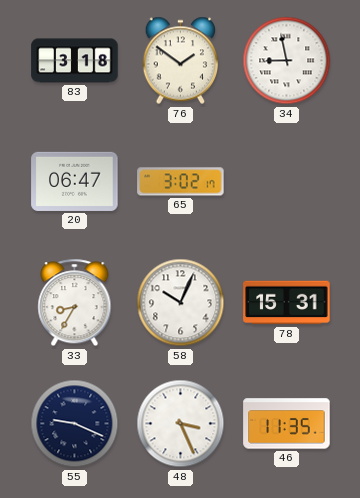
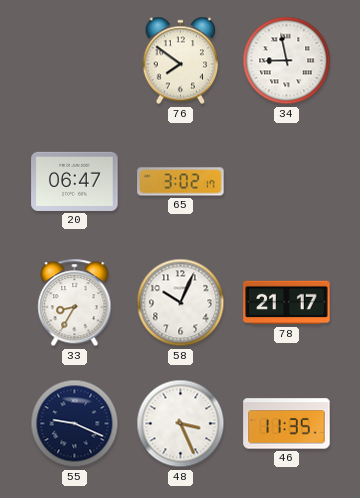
83: 3:18 -> none
76: 1:51 -> 7:51
78: 15:31 -> 21:17
